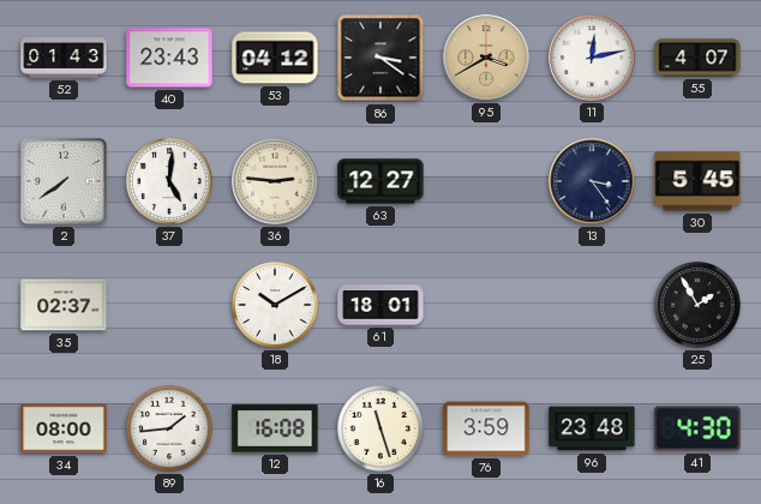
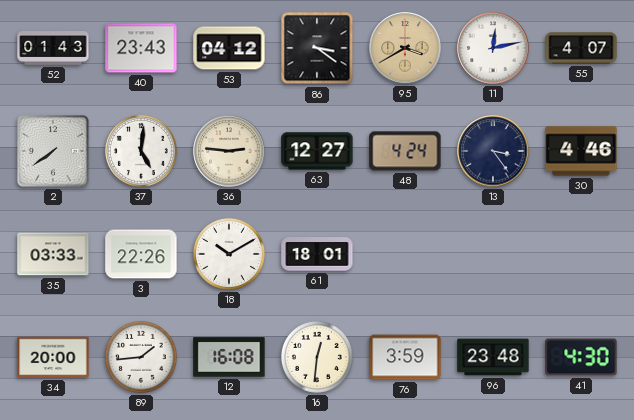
48: none -> 4:24
30: 5:45 -> 4:46
35: 02:37 -> 03:33
3: none -> 22:26
25: 1:55 -> none
34: 08:00 -> 20:00
16: 11:27 -> 12:31
